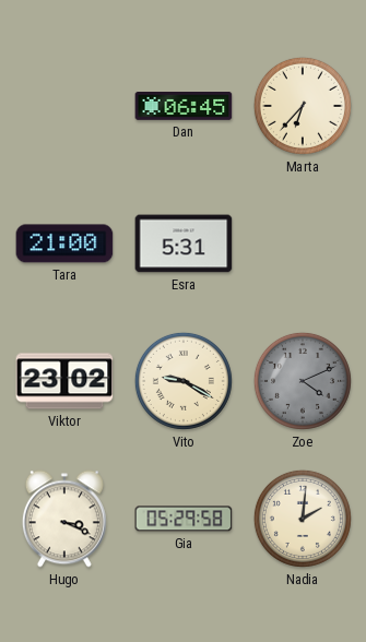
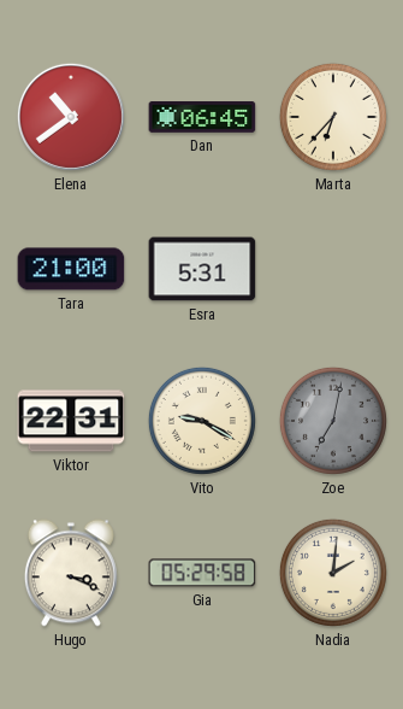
Elena: none -> 10:39
Viktor: 23:02 -> 22:31
Zoe: 4:11 -> 7:02
